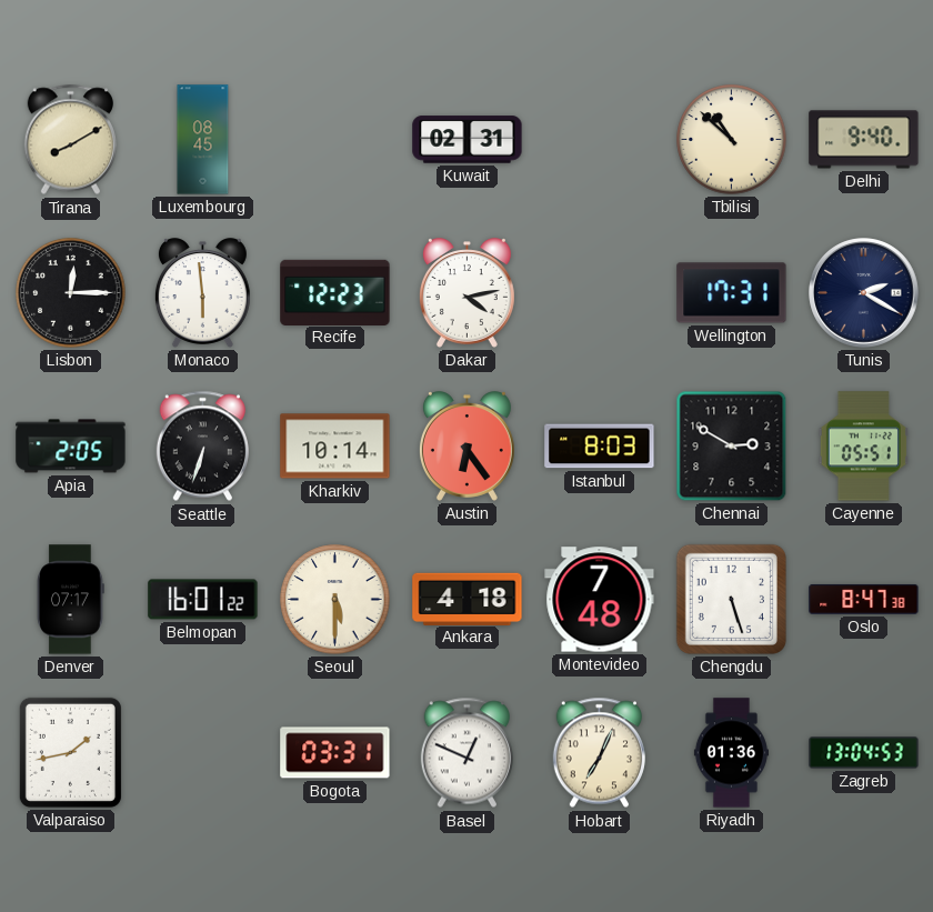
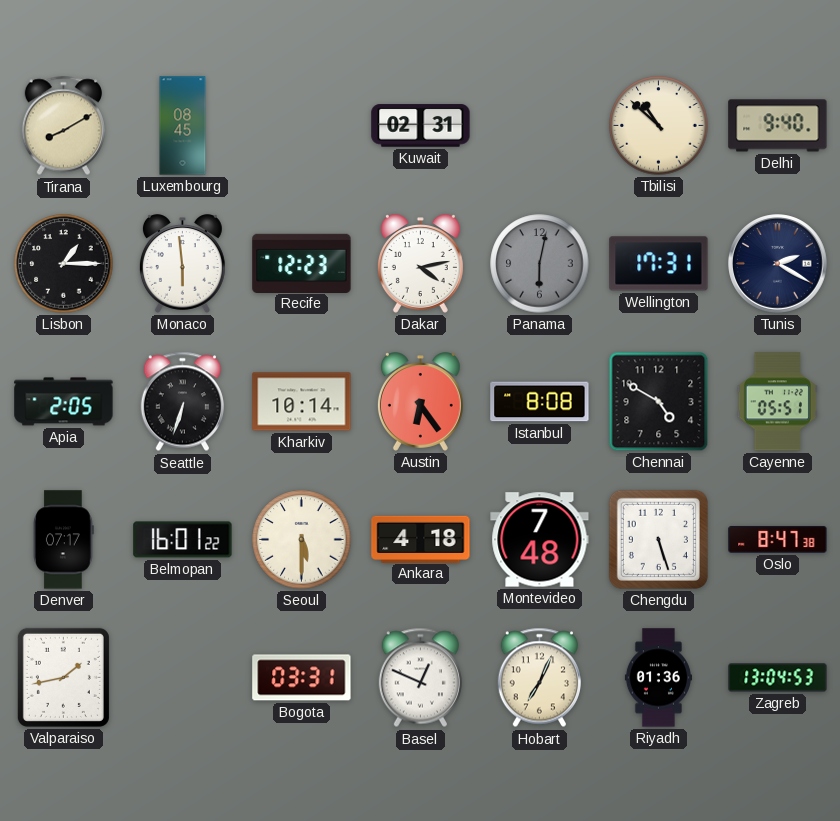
Lisbon: 12:15 -> 1:15
Panama: none -> 6:02
Istanbul: 8:03 -> 8:08
Chennai: 2:50 -> 4:50
